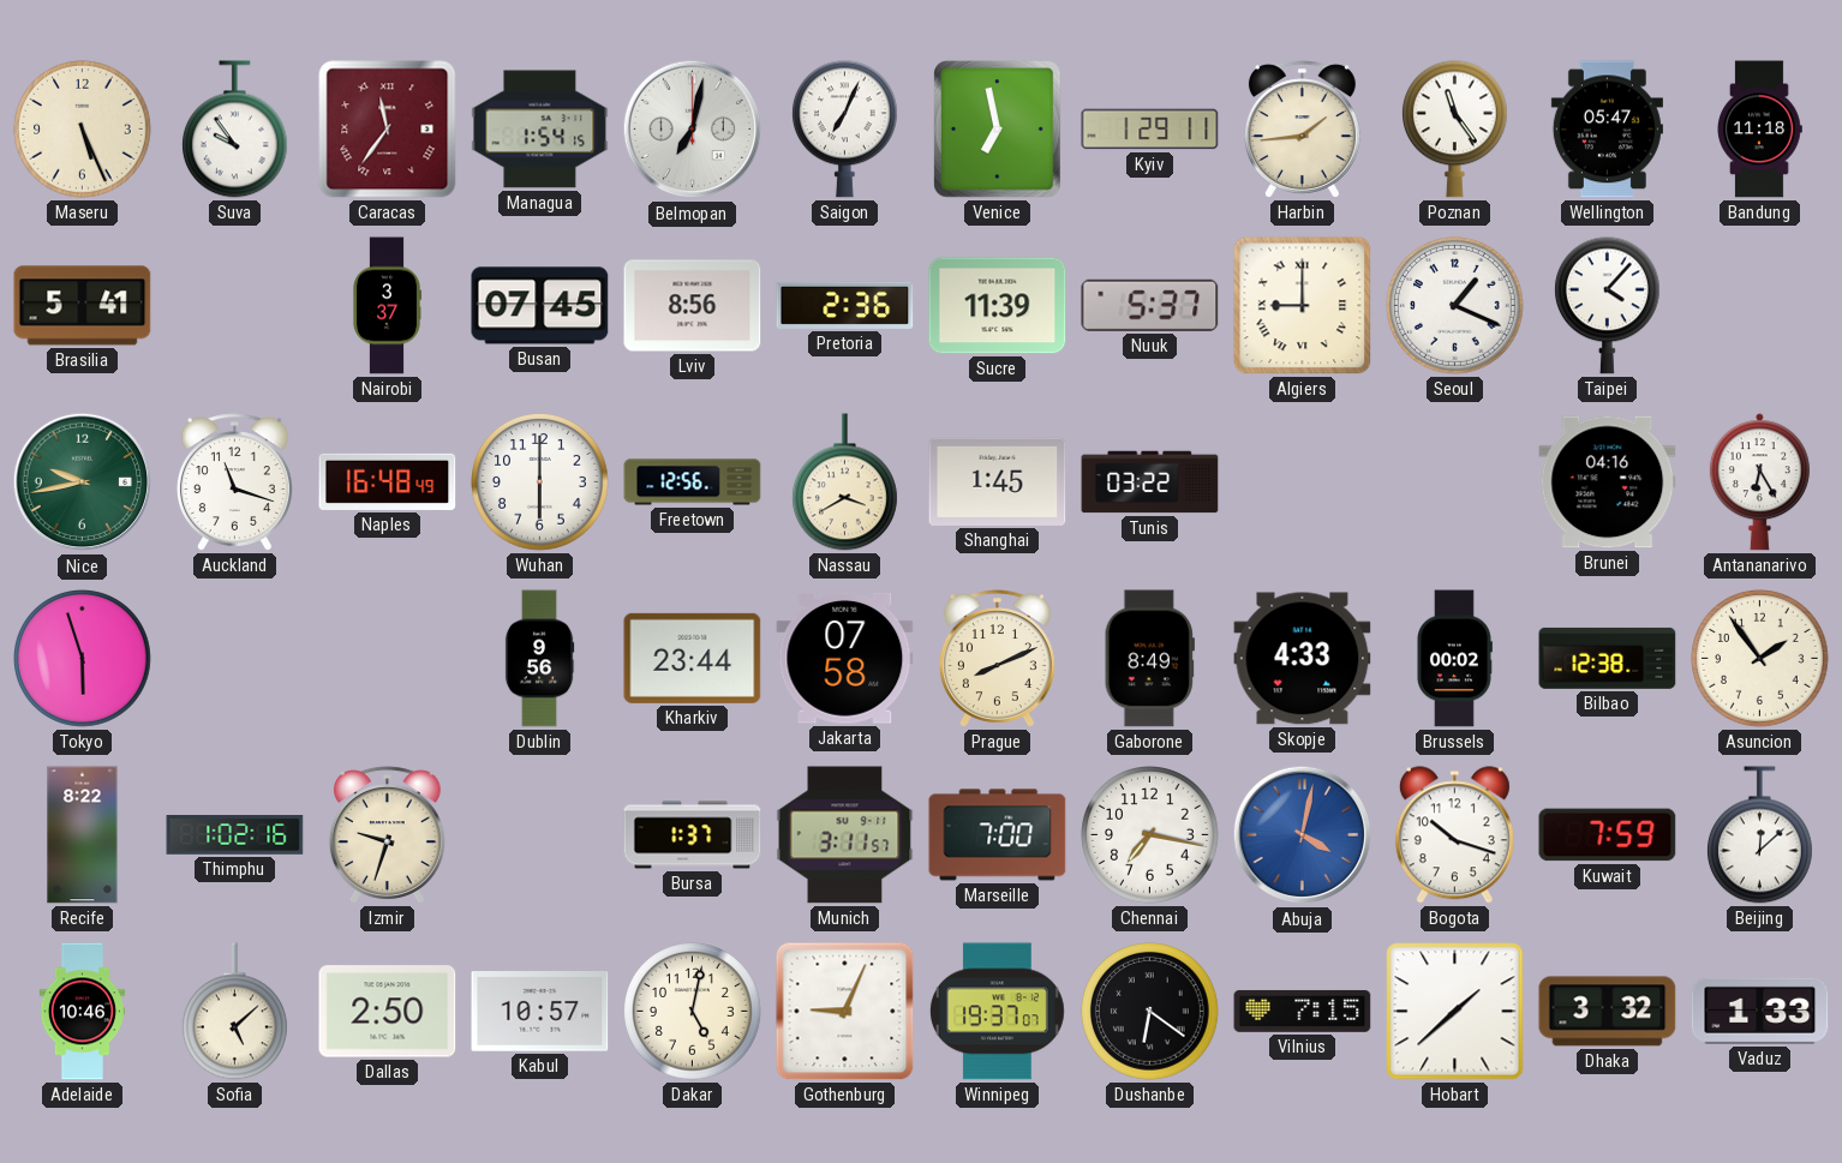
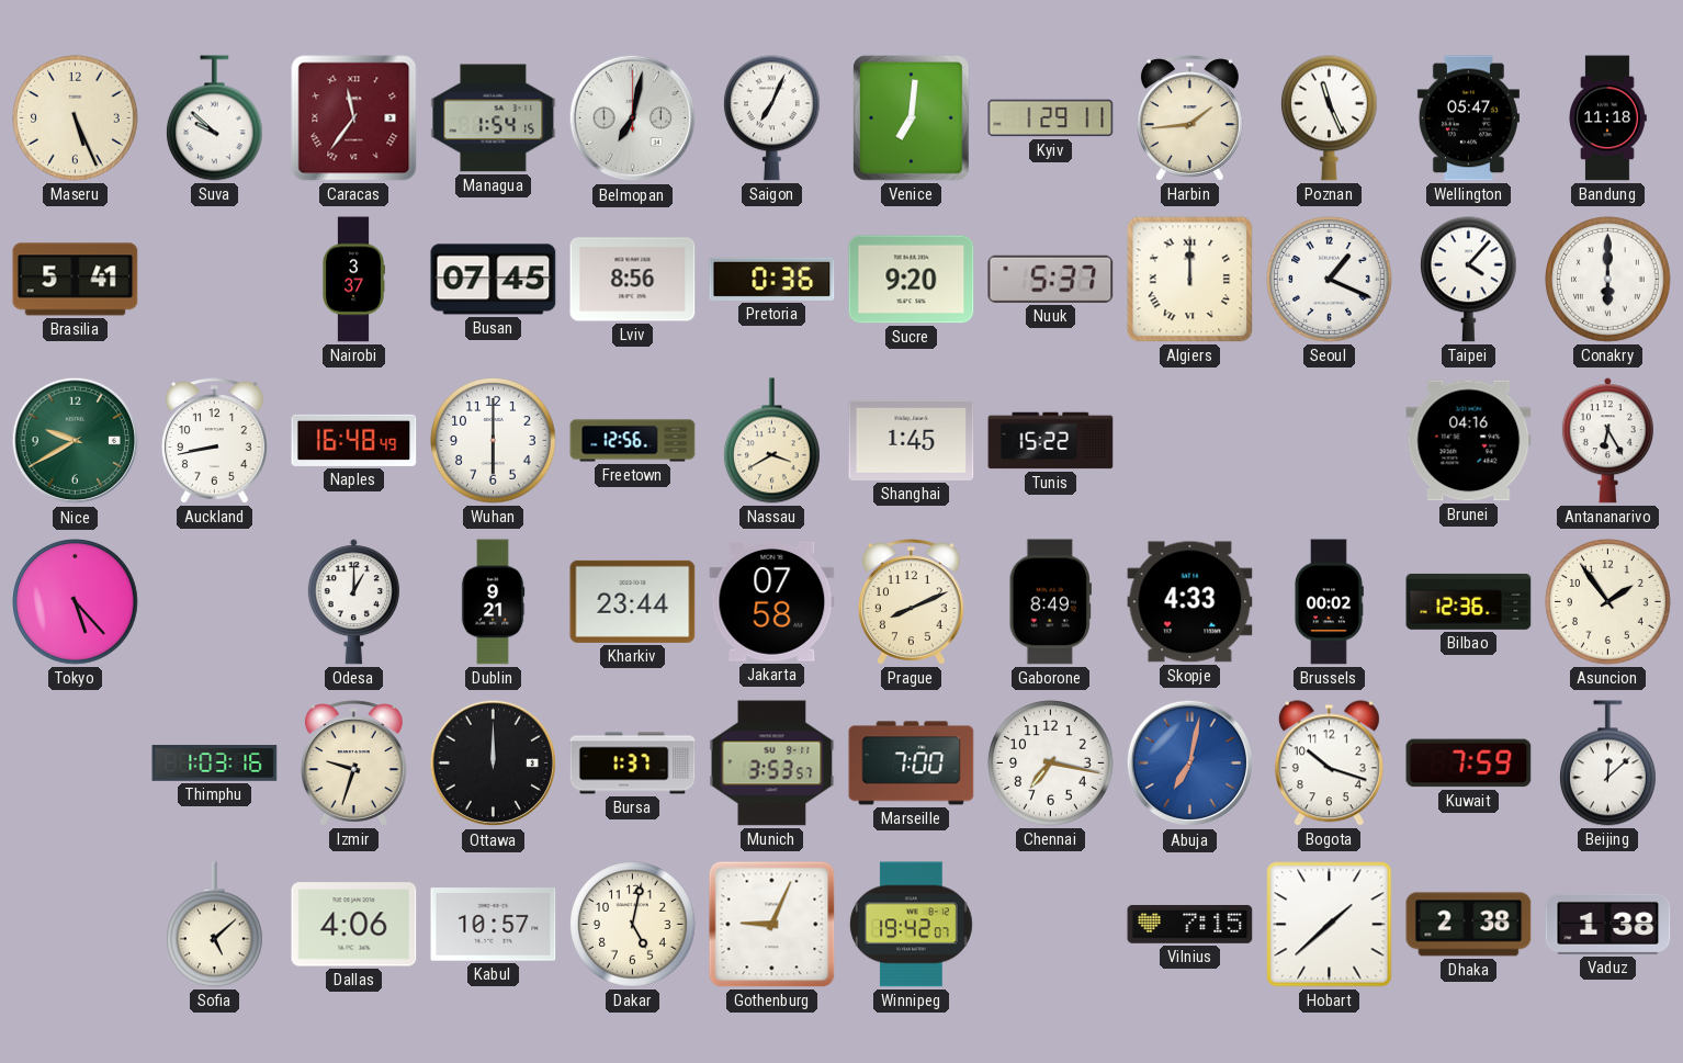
Suva: 9:54 -> 9:52
Venice: 6:58 -> 7:01
Poznan: 11:24 -> 11:26
Pretoria: 2:36 -> 0:36
Sucre: 11:39 -> 9:20
Algiers: 9:00 -> 12:00
Conakry: none -> 6:00
Nice: 9:43 -> 9:40
Auckland: 11:18 -> 8:43
Tunis: 03:22 -> 15:22
Tokyo: 5:57 -> 5:23
Odesa: none -> 1:00
Dublin: 9:56 -> 9:21
Bilbao: 12:38 -> 12:36
Recife: 8:22 -> none
Thimphu: 1:02 -> 1:03
Ottawa: none -> 12:00
Munich: 3:11 -> 3:53
Abuja: 4:02 -> 7:02
Adelaide: 10:46 -> none
Dallas: 2:50 -> 4:06
Winnipeg: 19:37 -> 19:42
Dushanbe: 6:21 -> none
Dhaka: 3:32 -> 2:38
Vaduz: 1:33 -> 1:38
